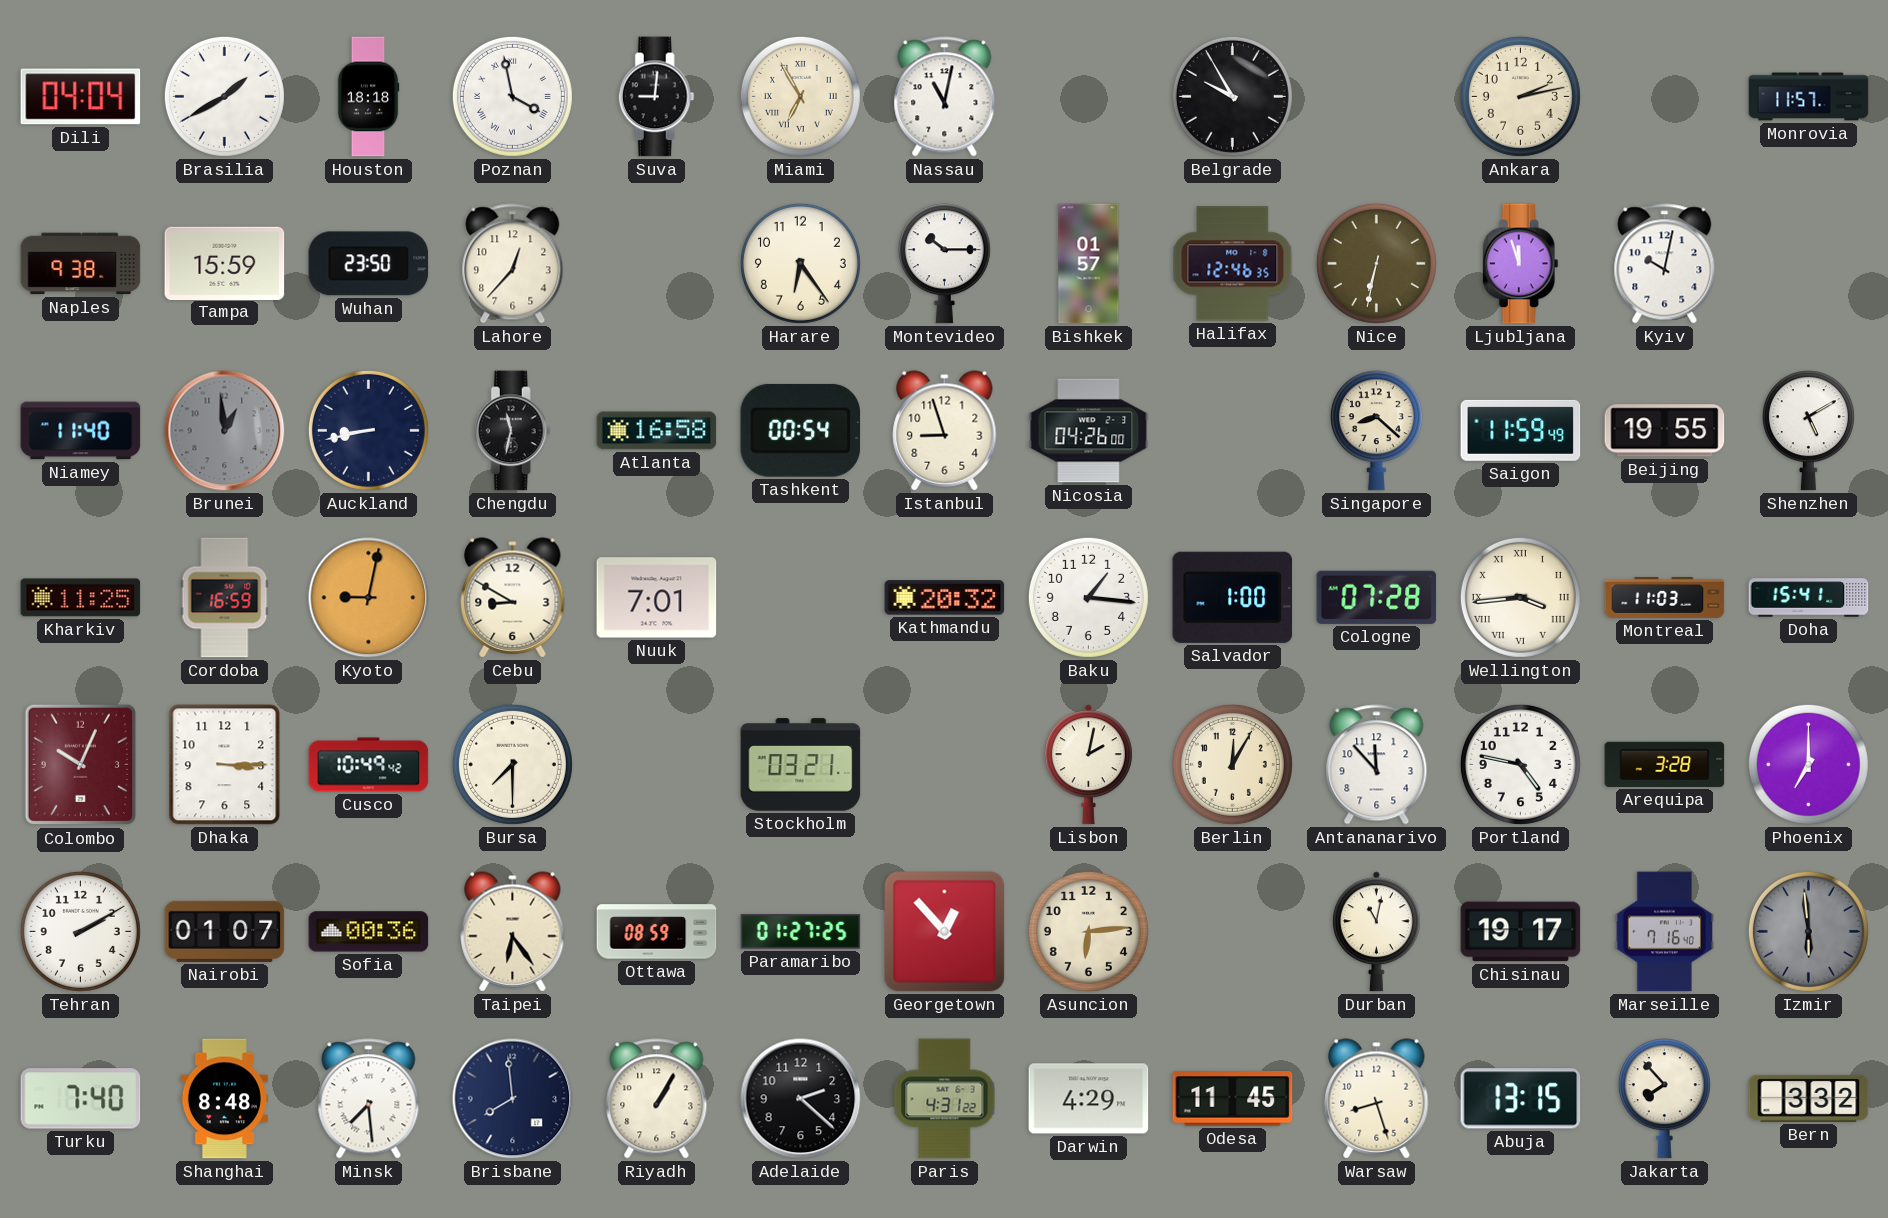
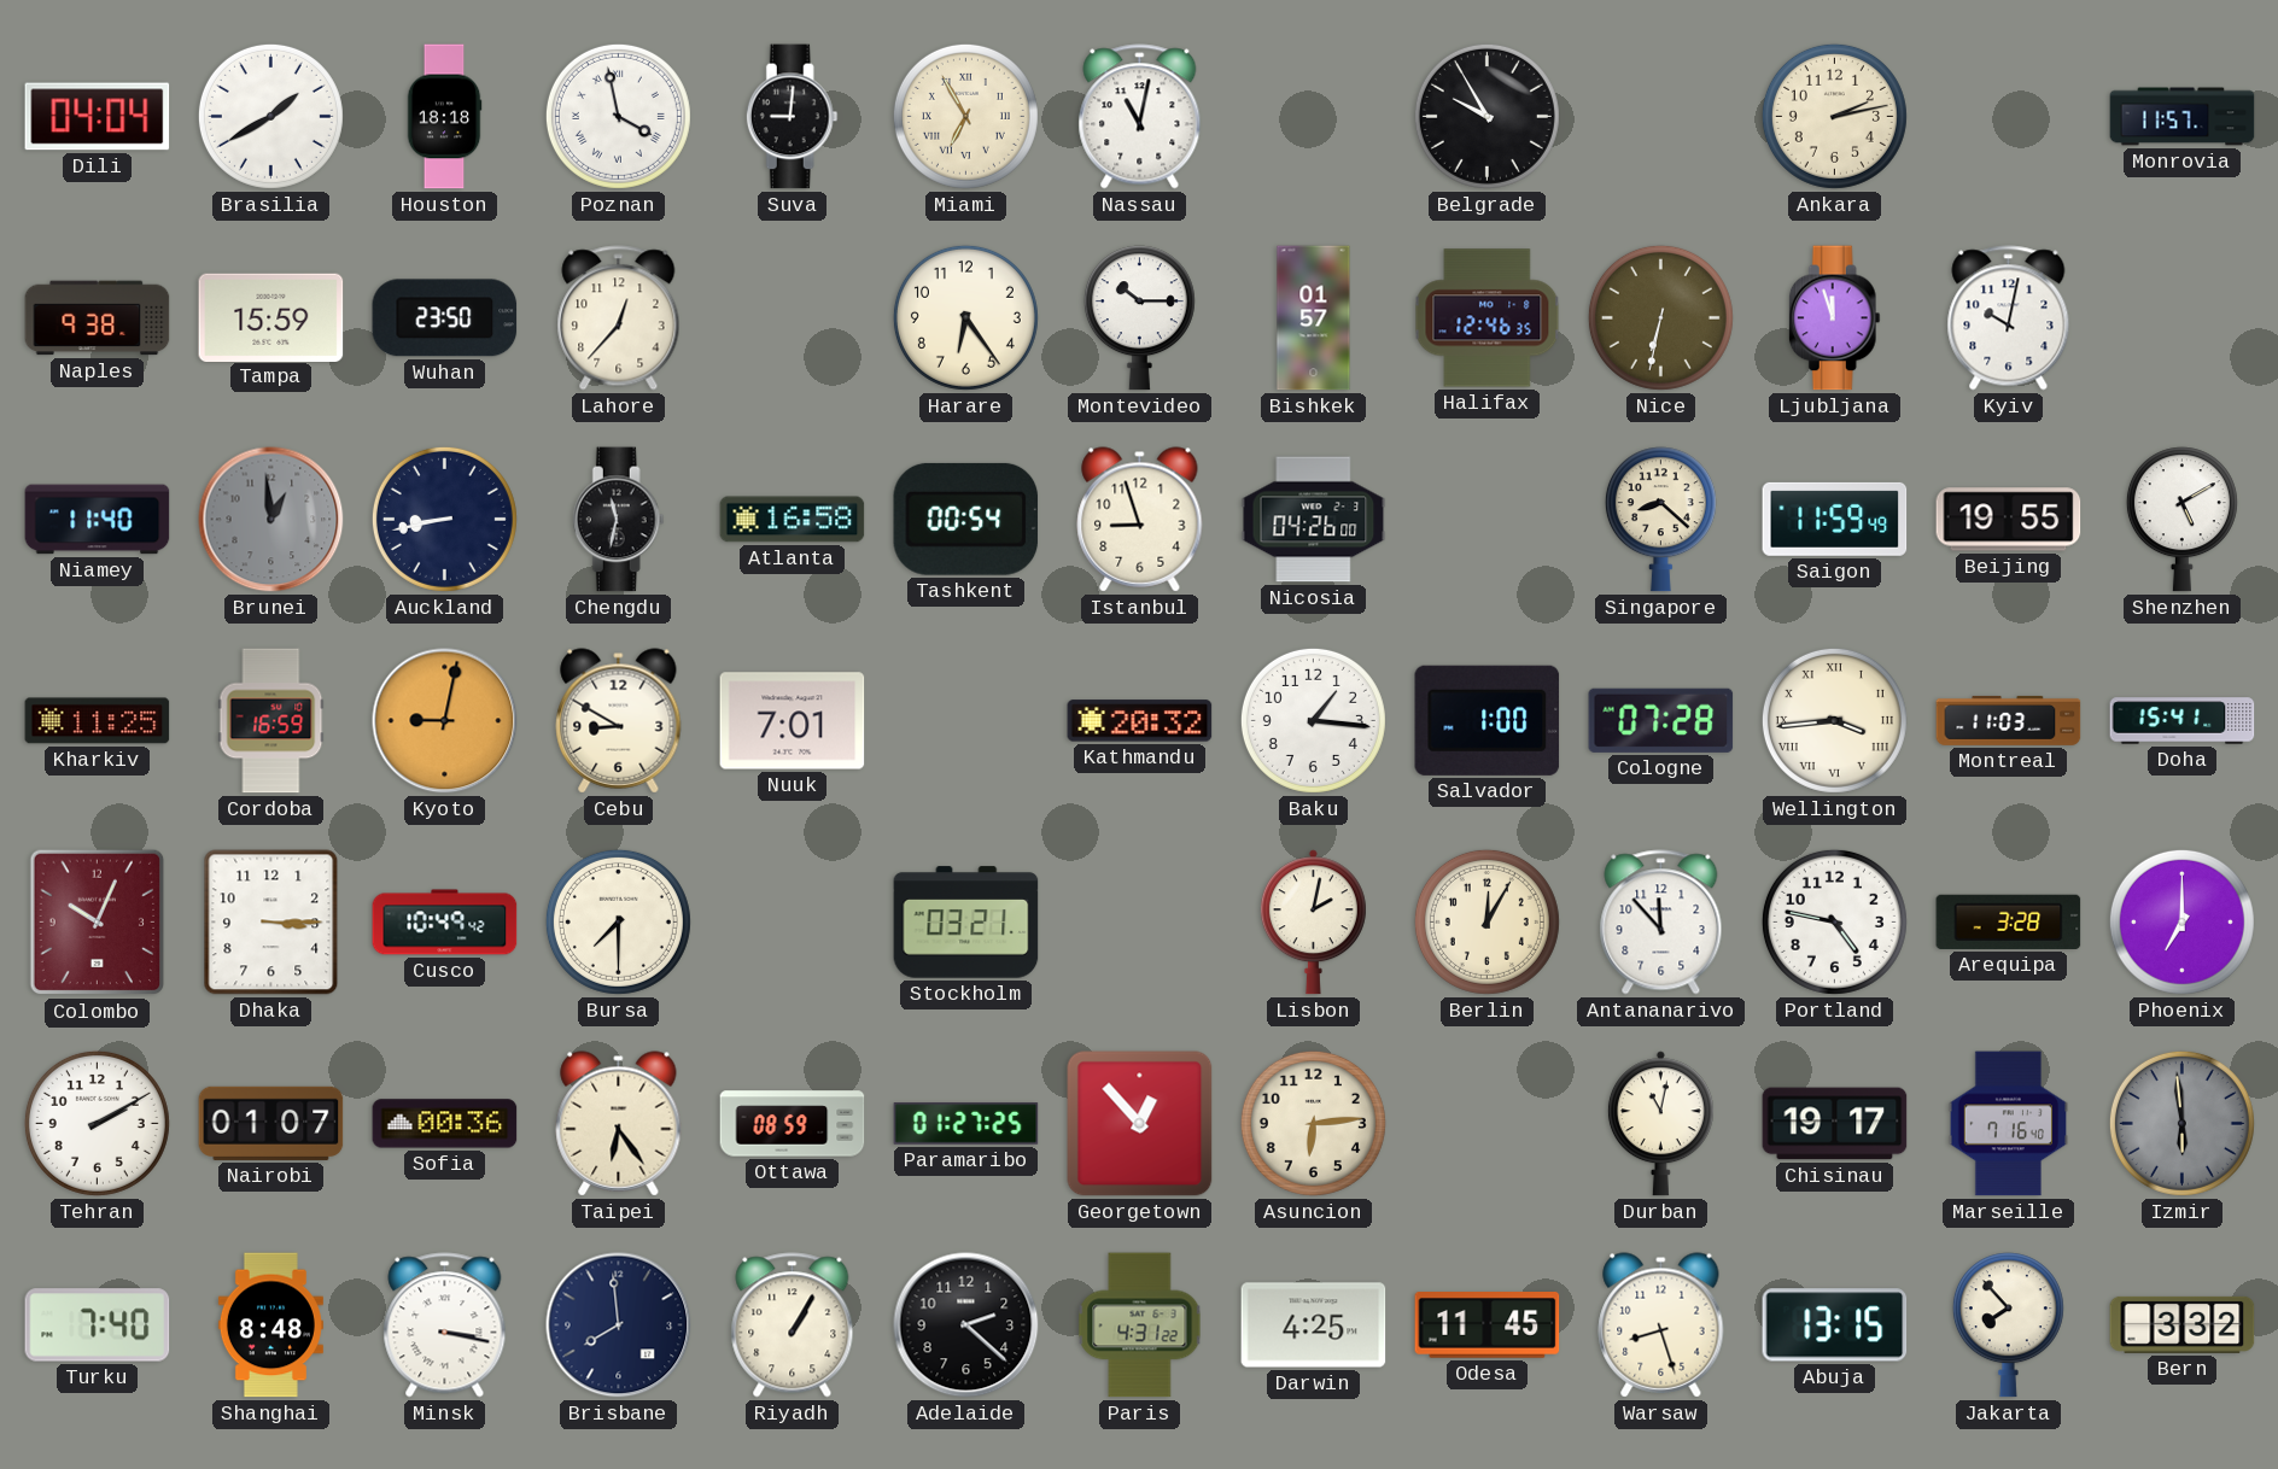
Minsk: 7:29 -> 3:17
Darwin: 4:29 -> 4:25
